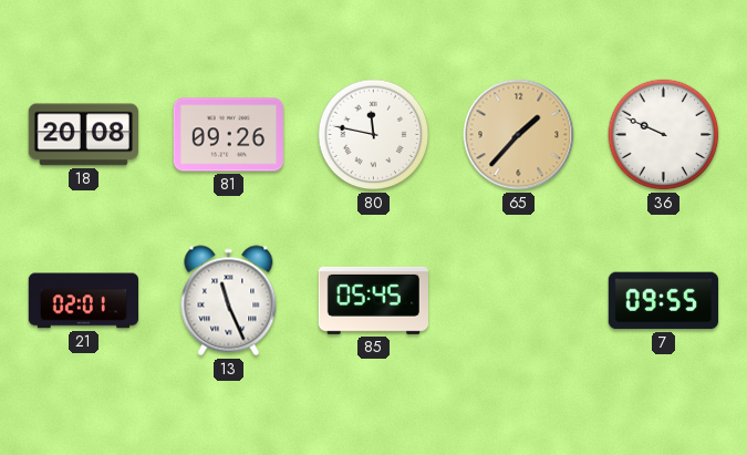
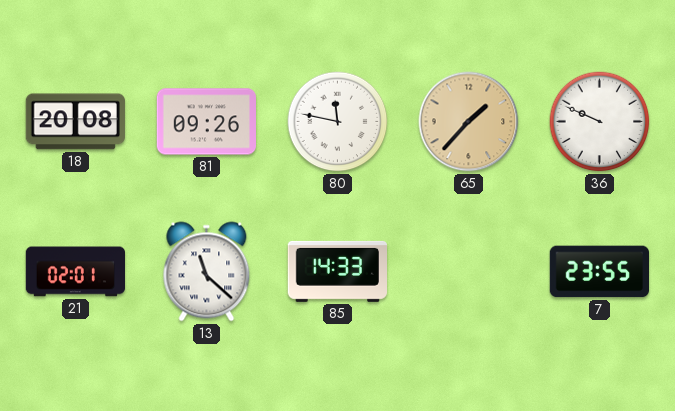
13: 11:26 -> 11:22
85: 05:45 -> 14:33
7: 09:55 -> 23:55
